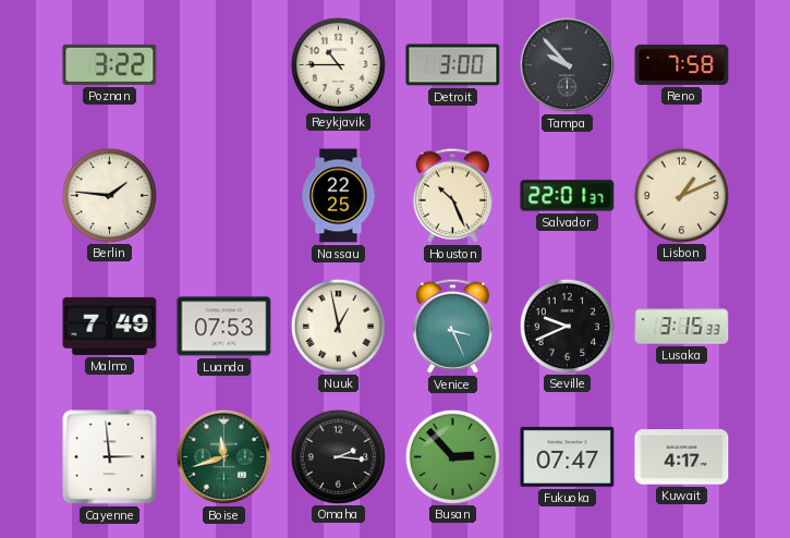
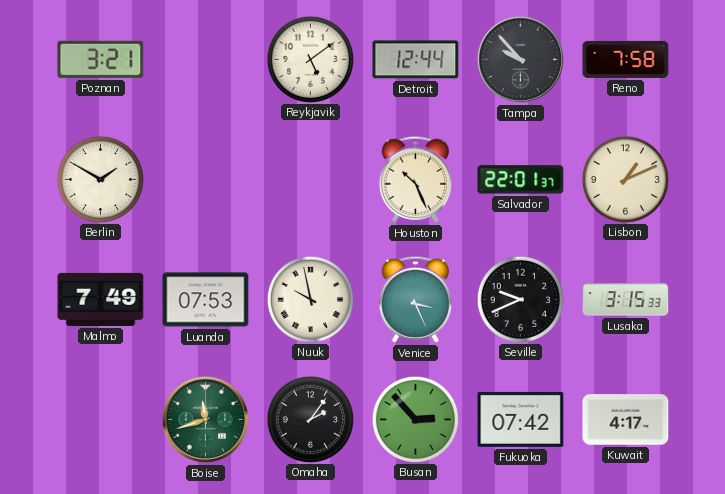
Poznan: 3:22 -> 3:21
Reykjavik: 10:45 -> 5:09
Detroit: 3:00 -> 12:44
Berlin: 1:46 -> 1:50
Nassau: 22:25 -> none
Nuuk: 12:58 -> 9:58
Cayenne: 2:59 -> none
Omaha: 2:16 -> 2:06
Fukuoka: 07:47 -> 07:42
